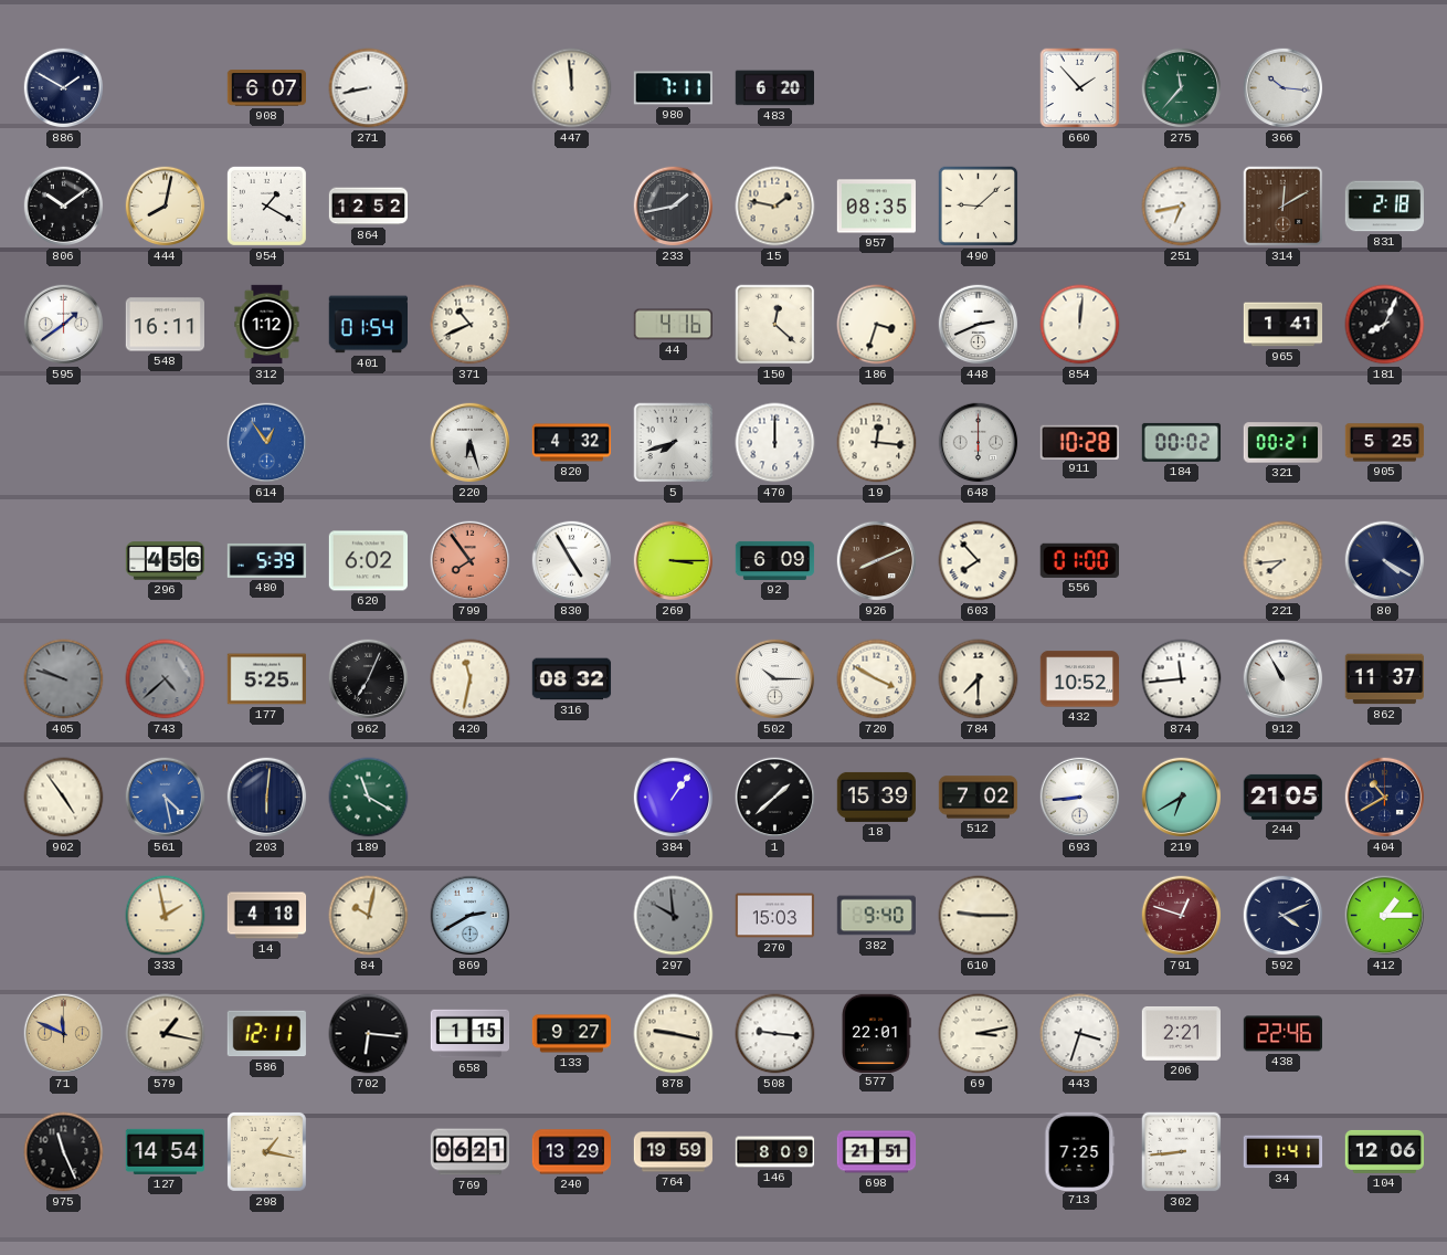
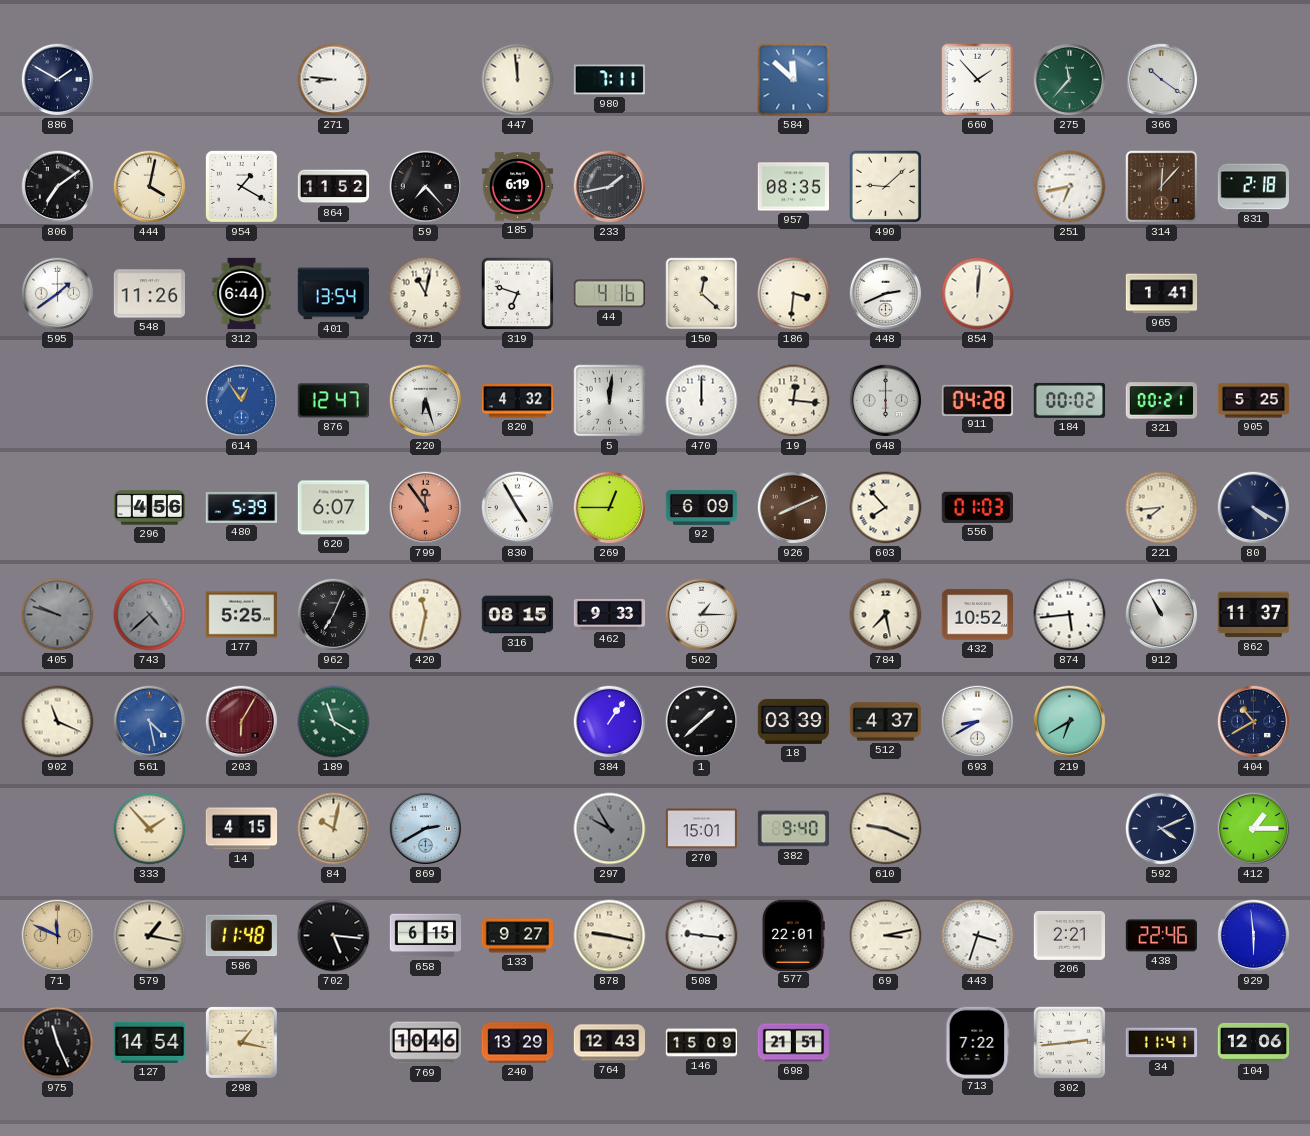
908: 6:07 -> none
271: 8:43 -> 8:46
483: 6:20 -> none
584: none -> 11:52
366: 10:16 -> 10:21
806: 10:09 -> 7:09
444: 8:02 -> 4:02
864: 12:52 -> 11:52
59: none -> 7:23
185: none -> 6:19
15: 1:47 -> none
314: 12:10 -> 12:07
548: 16:11 -> 11:26
312: 1:12 -> 6:44
401: 01:54 -> 13:54
371: 10:41 -> 11:02
319: none -> 6:48
186: 3:33 -> 3:31
181: 8:04 -> none
876: none -> 12:47
5: 7:42 -> 12:01
911: 10:28 -> 04:28
620: 6:02 -> 6:07
799: 7:54 -> 11:54
269: 3:15 -> 12:45
556: 01:00 -> 01:03
316: 08:32 -> 08:15
462: none -> 9:33
502: 10:15 -> 1:15
720: 3:50 -> none
784: 7:30 -> 7:28
874: 11:44 -> 5:44
902: 4:54 -> 11:19
203: 6:01 -> 6:05
203 dial: navy -> burgundy
18: 15:39 -> 03:39
512: 7:02 -> 4:37
693: 8:44 -> 8:40
244: 21:05 -> none
333: 1:58 -> 1:53
14: 4:18 -> 4:15
297: 9:59 -> 9:55
270: 15:03 -> 15:01
610: 9:15 -> 9:19
791: 12:48 -> none
586: 12:11 -> 11:48
702: 6:16 -> 5:16
658: 1:15 -> 6:15
929: none -> 5:59
769: 06:21 -> 10:46
764: 19:59 -> 12:43
146: 8:09 -> 15:09
713: 7:25 -> 7:22
302: 8:44 -> 2:44
